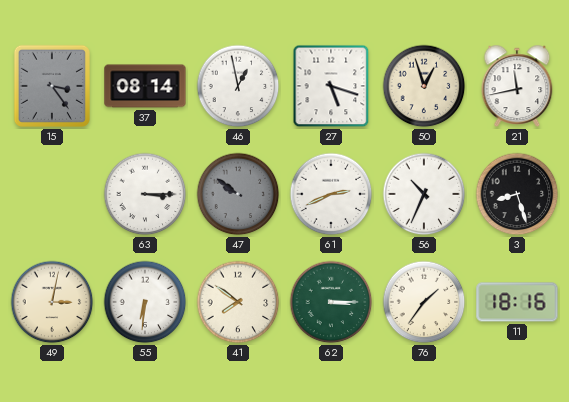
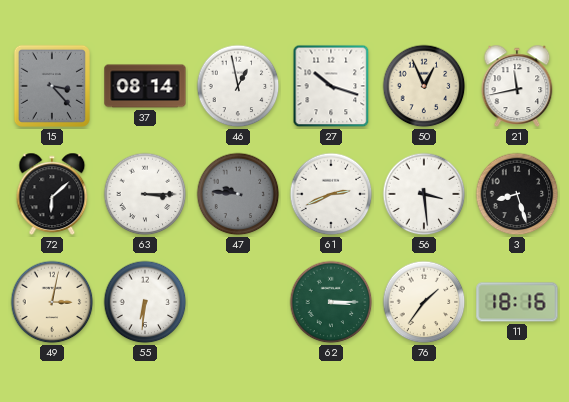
15: 3:24 -> 3:23
27: 5:18 -> 10:18
50: 12:57 -> 12:56
72: none -> 6:08
47: 9:51 -> 9:46
56: 10:34 -> 3:29
41: 7:51 -> none
